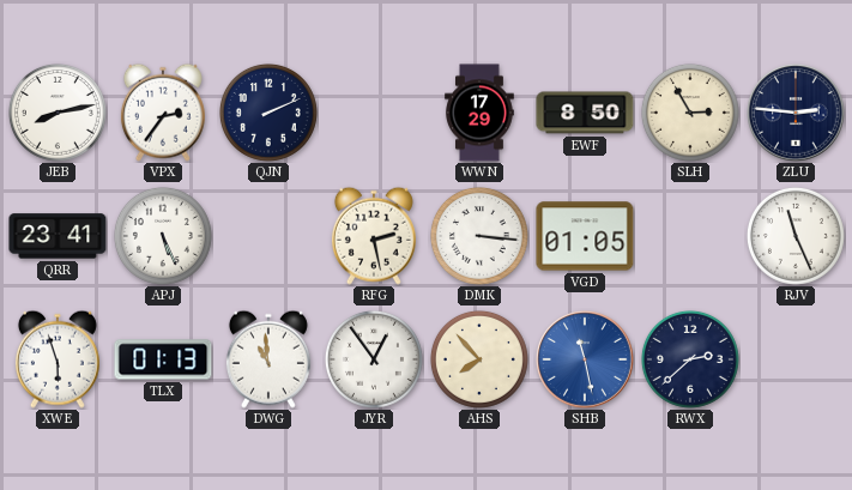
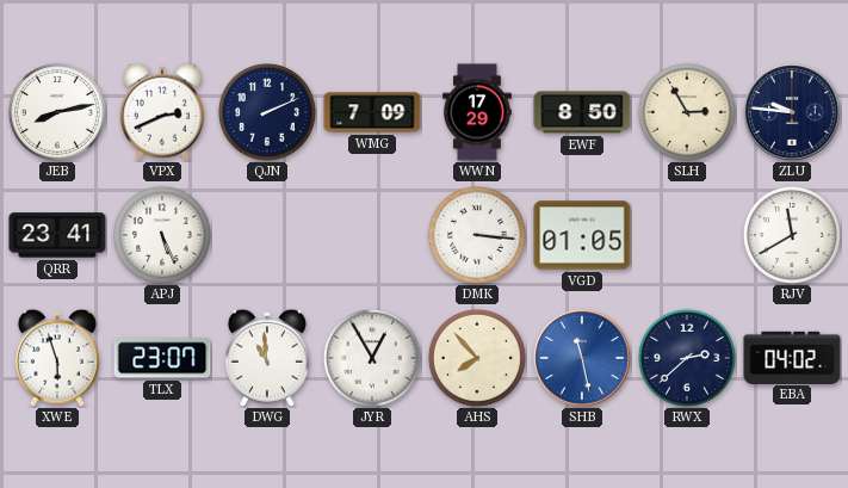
VPX: 2:36 -> 2:41
WMG: none -> 7:09
ZLU: 2:46 -> 9:46
RFG: 2:28 -> none
RJV: 11:26 -> 11:40
TLX: 01:13 -> 23:07
JYR: 12:54 -> 12:55
EBA: none -> 04:02
